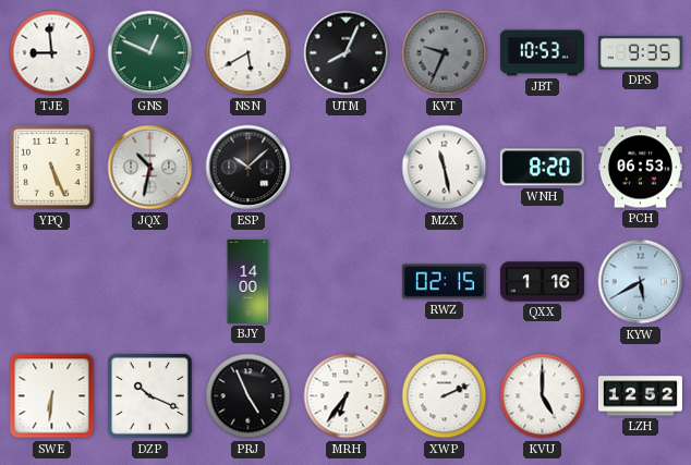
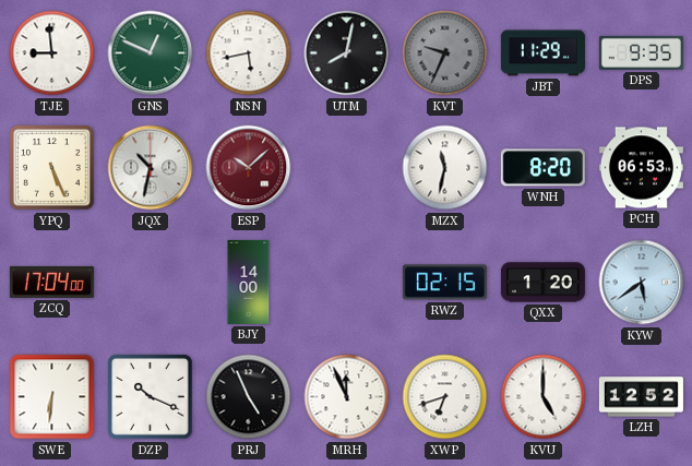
NSN: 5:40 -> 5:43
UTM: 8:04 -> 8:02
JBT: 10:53 -> 11:29
ESP dial: black -> burgundy
MZX: 11:28 -> 11:32
ZCQ: none -> 17:04
QXX: 1:16 -> 1:20
KYW: 5:40 -> 5:39
MRH: 6:36 -> 11:56
XWP: 2:11 -> 6:42
